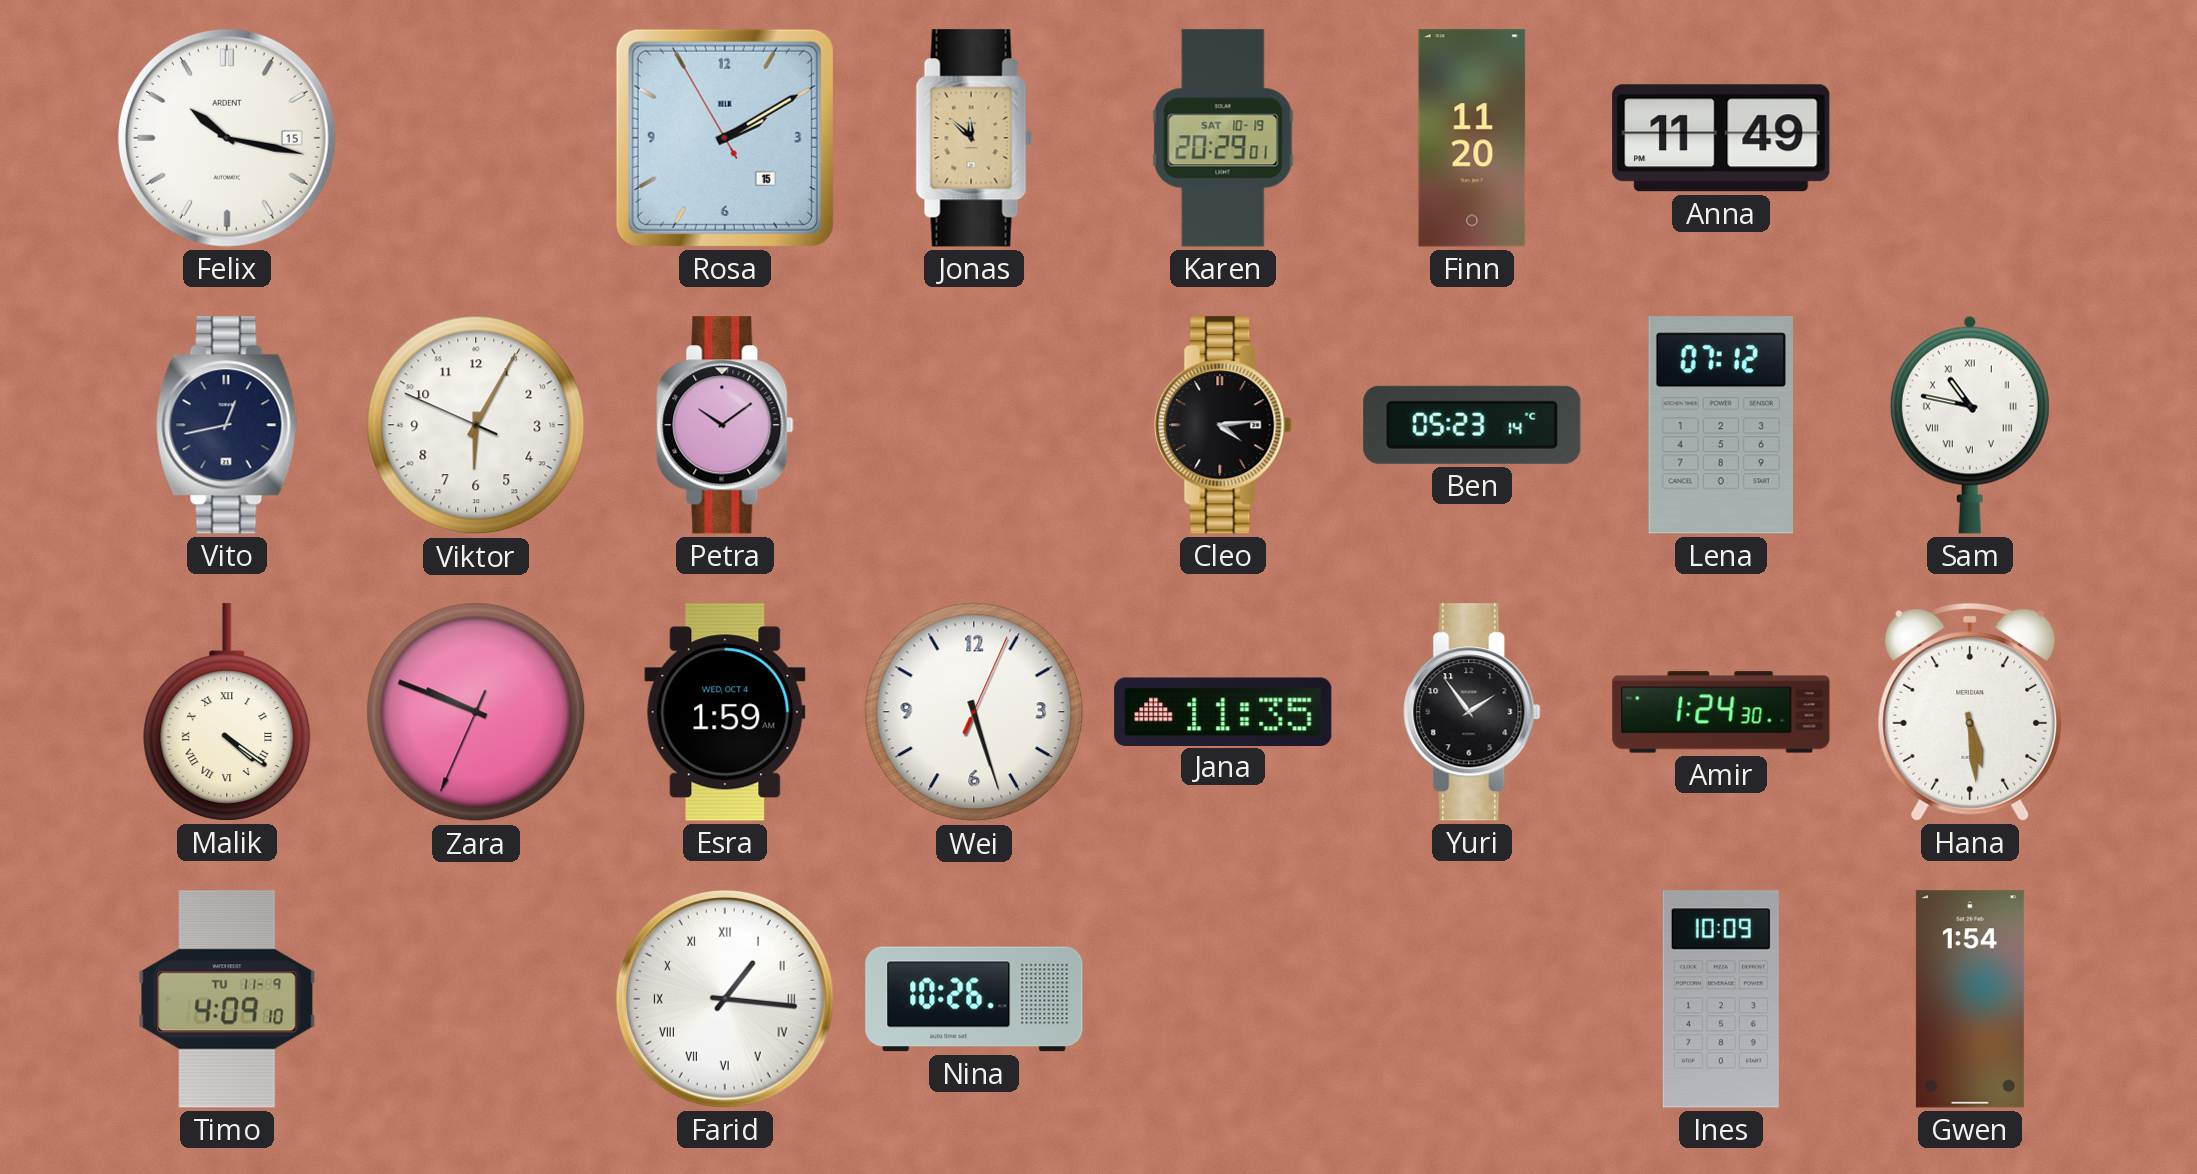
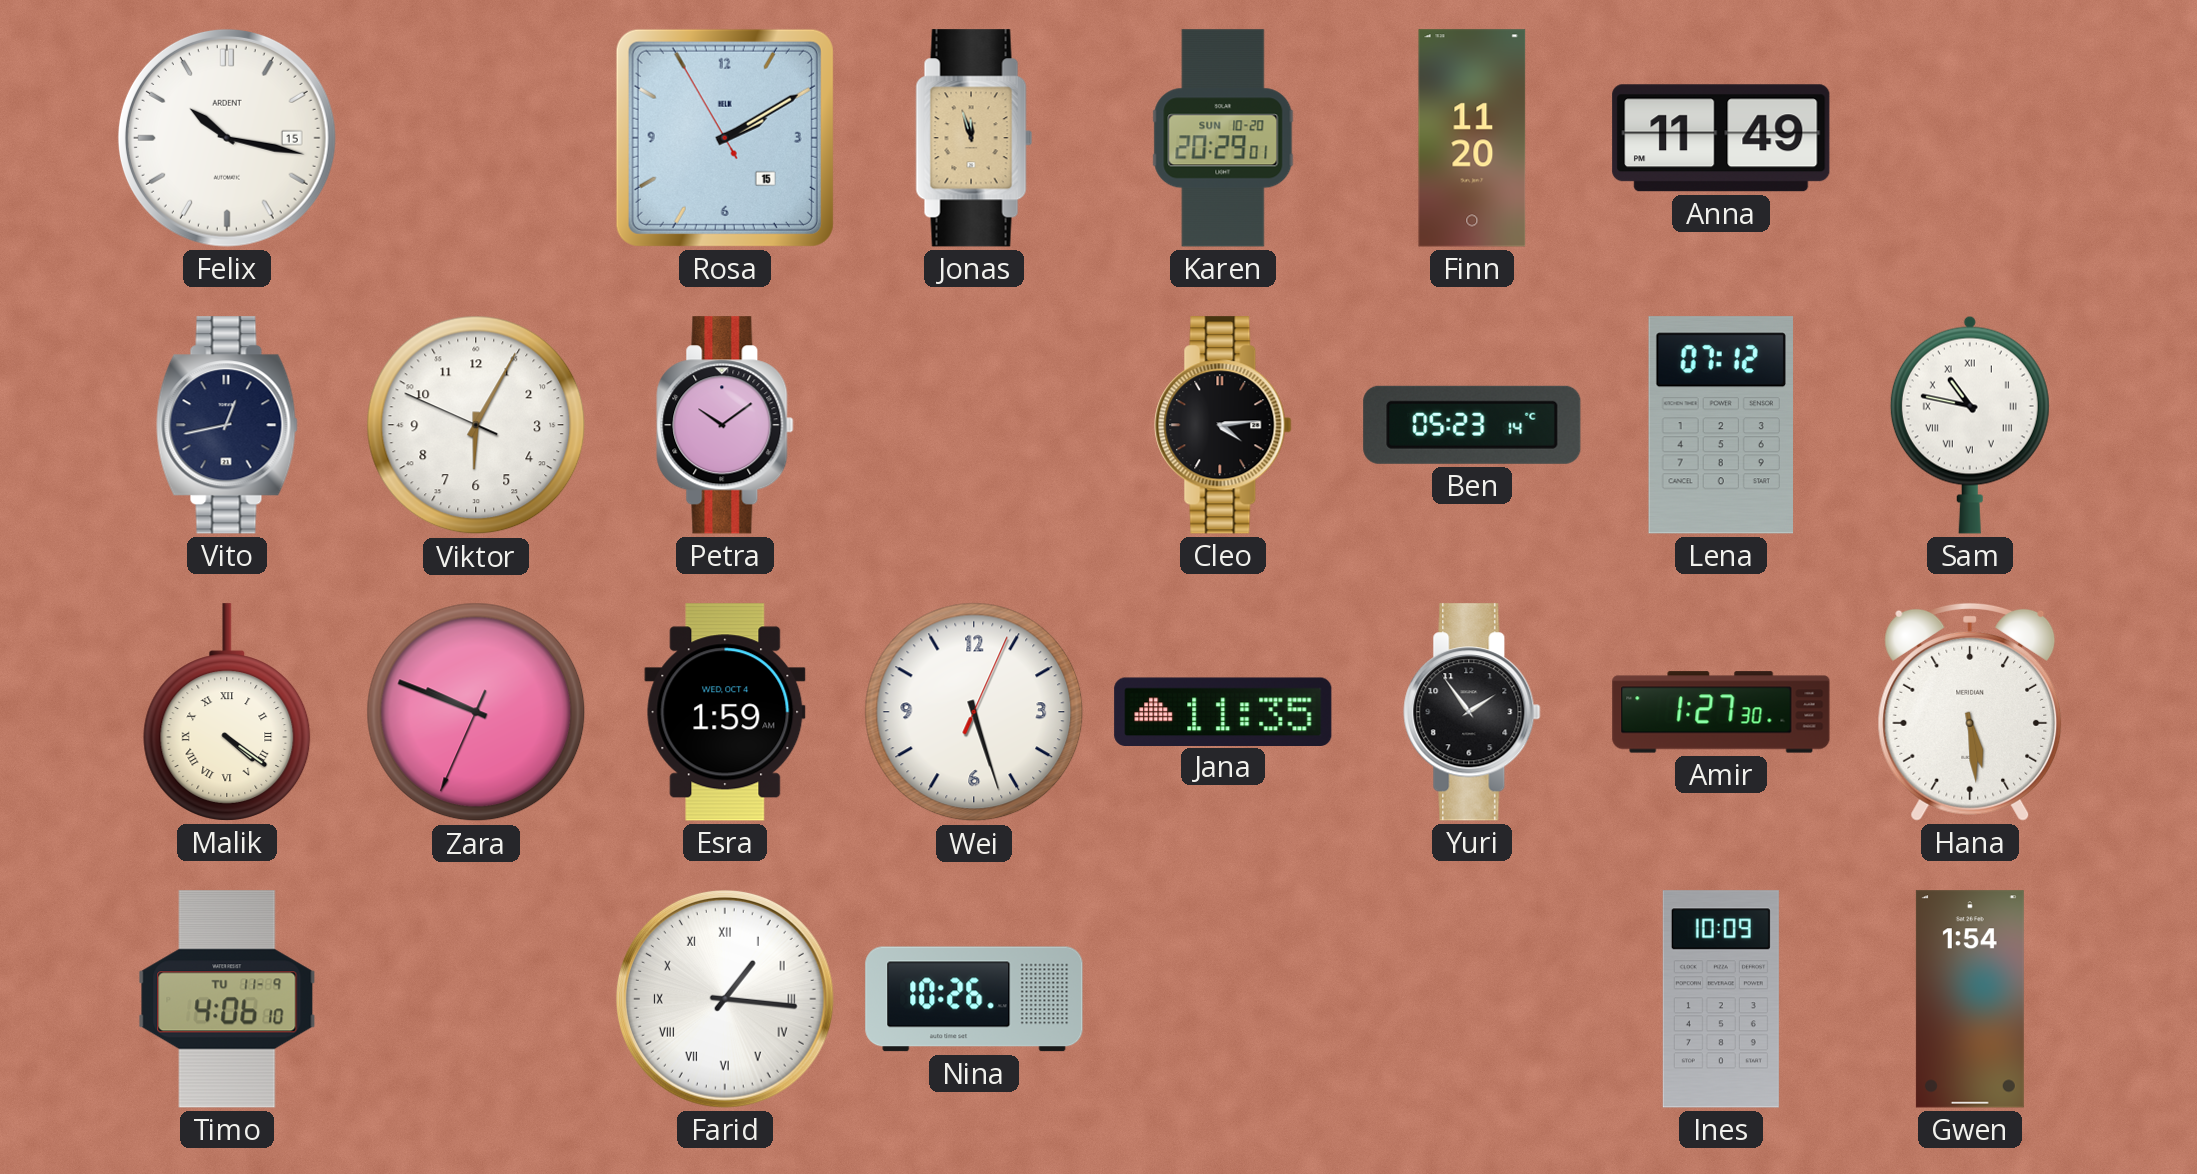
Jonas: 11:52 -> 11:57
Karen date: SAT 10-19 -> SUN 10-20
Amir: 1:24 -> 1:27
Timo: 4:09 -> 4:06
